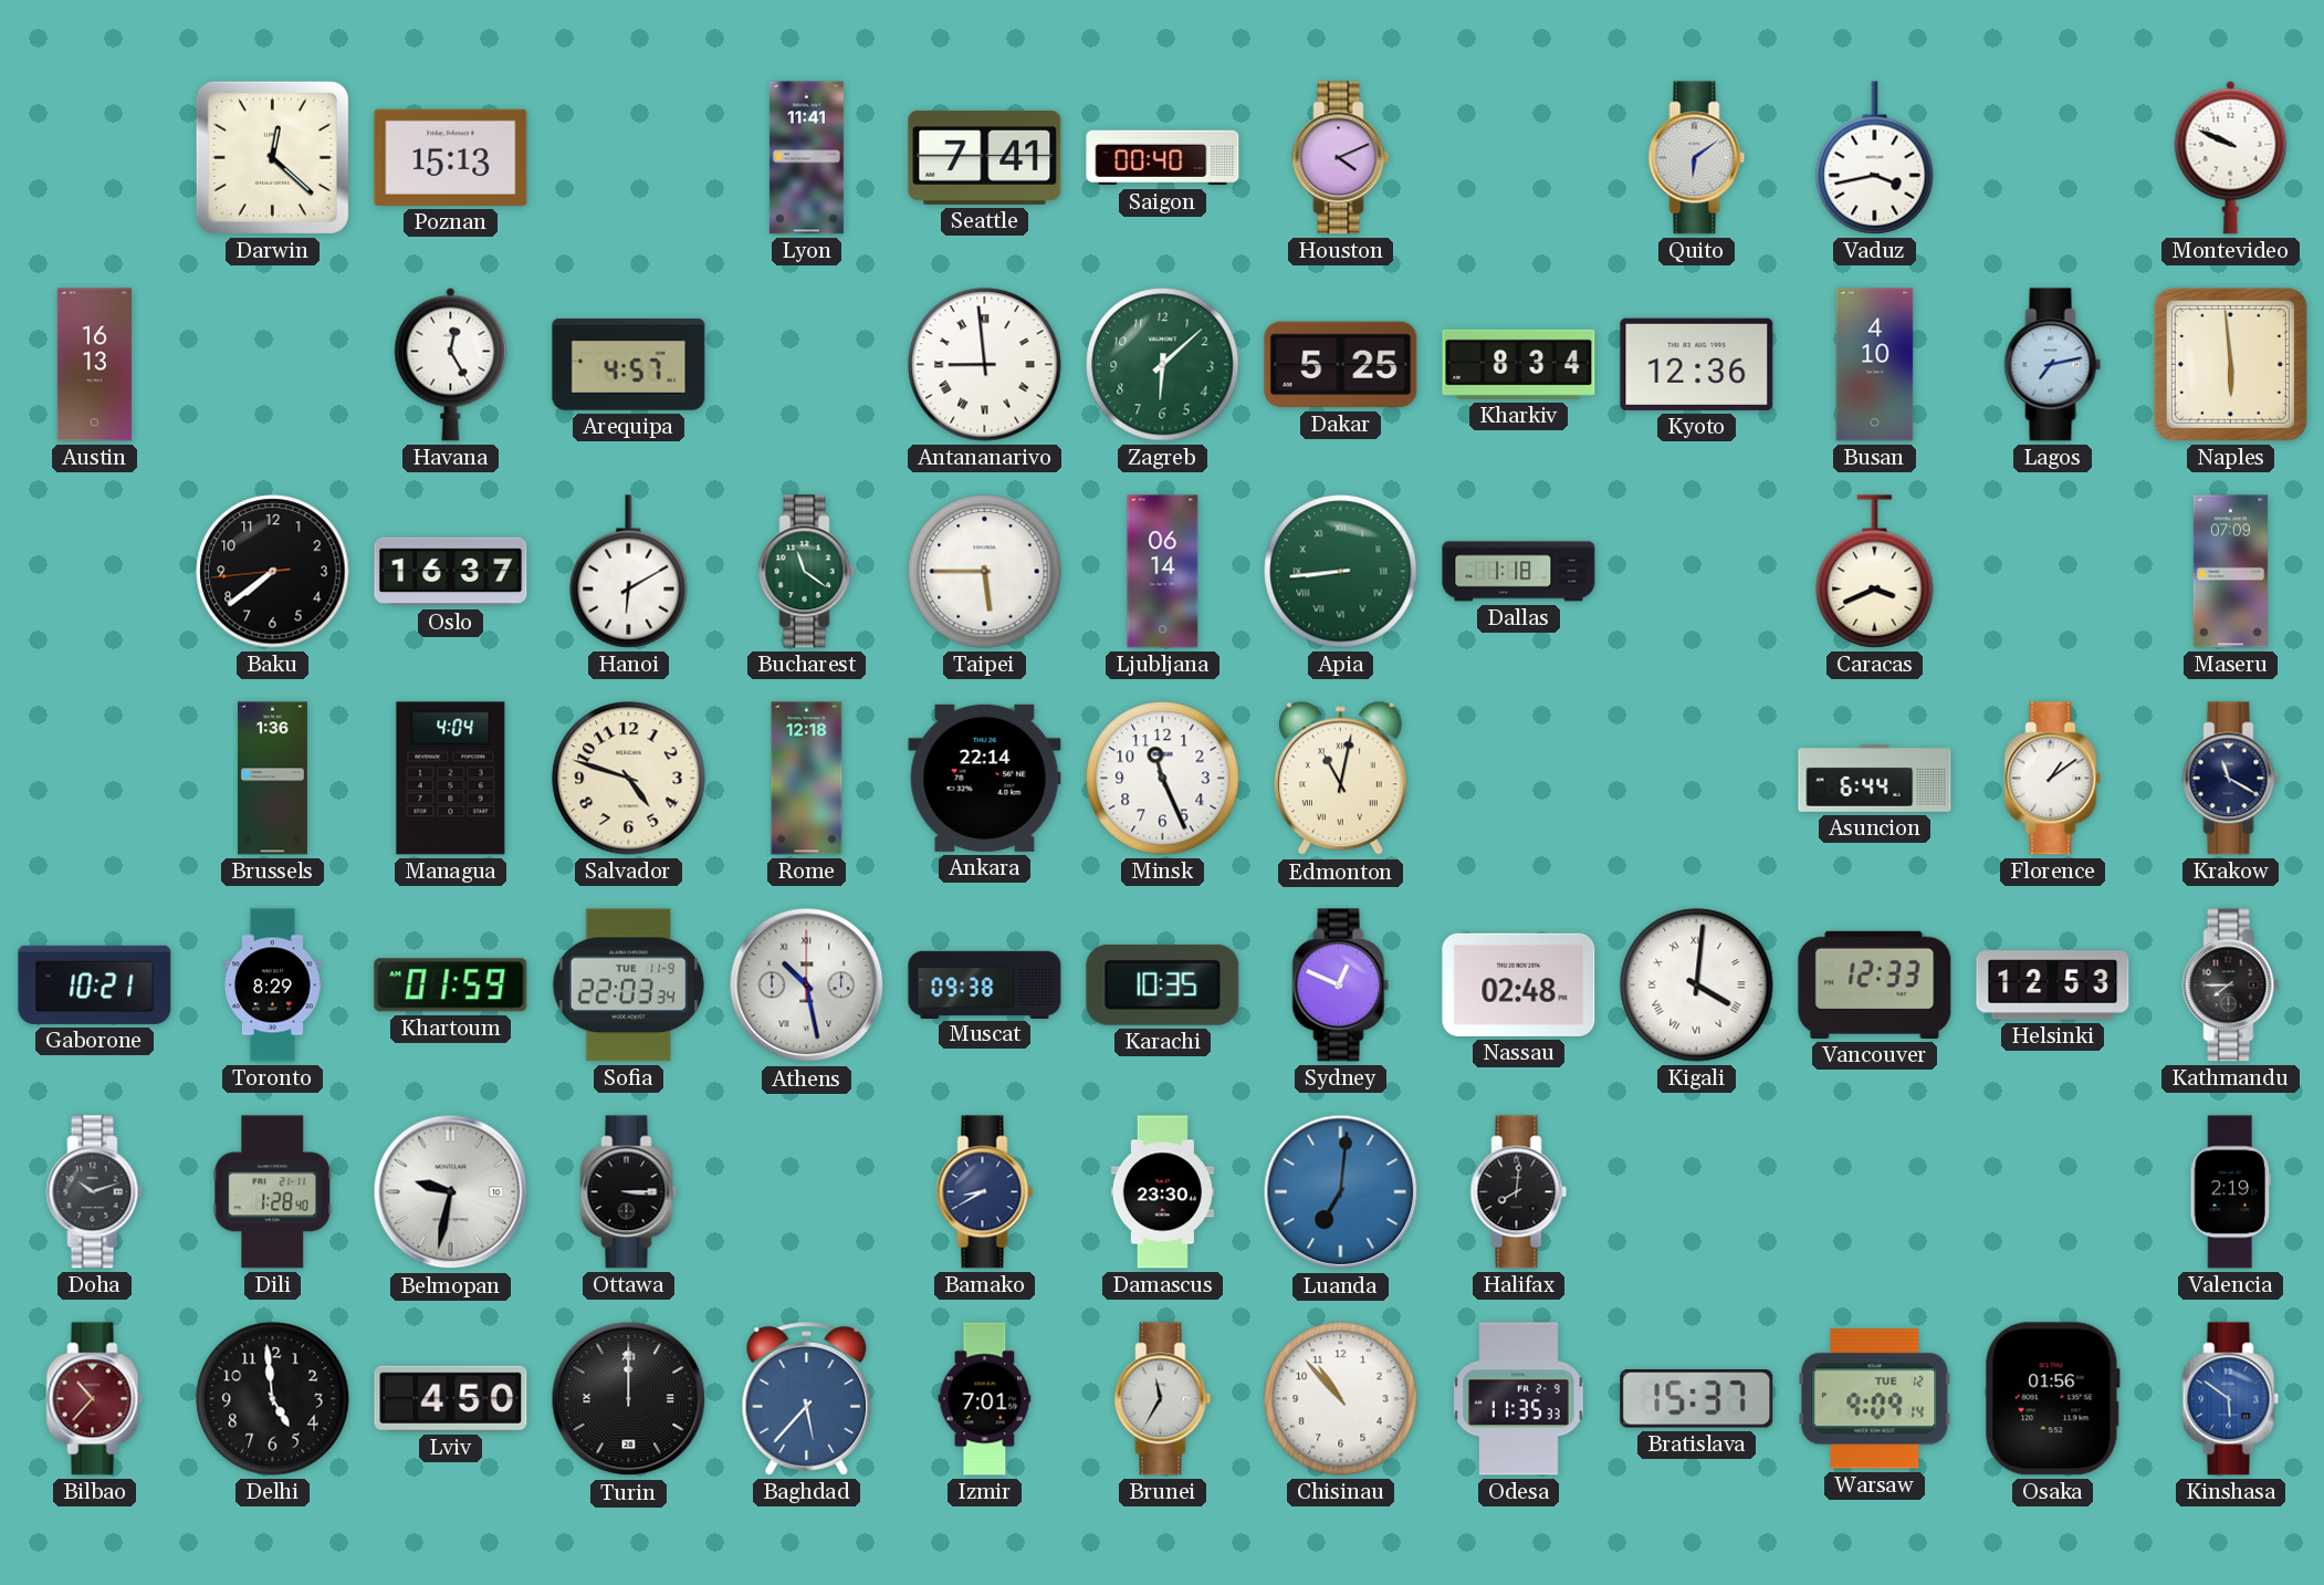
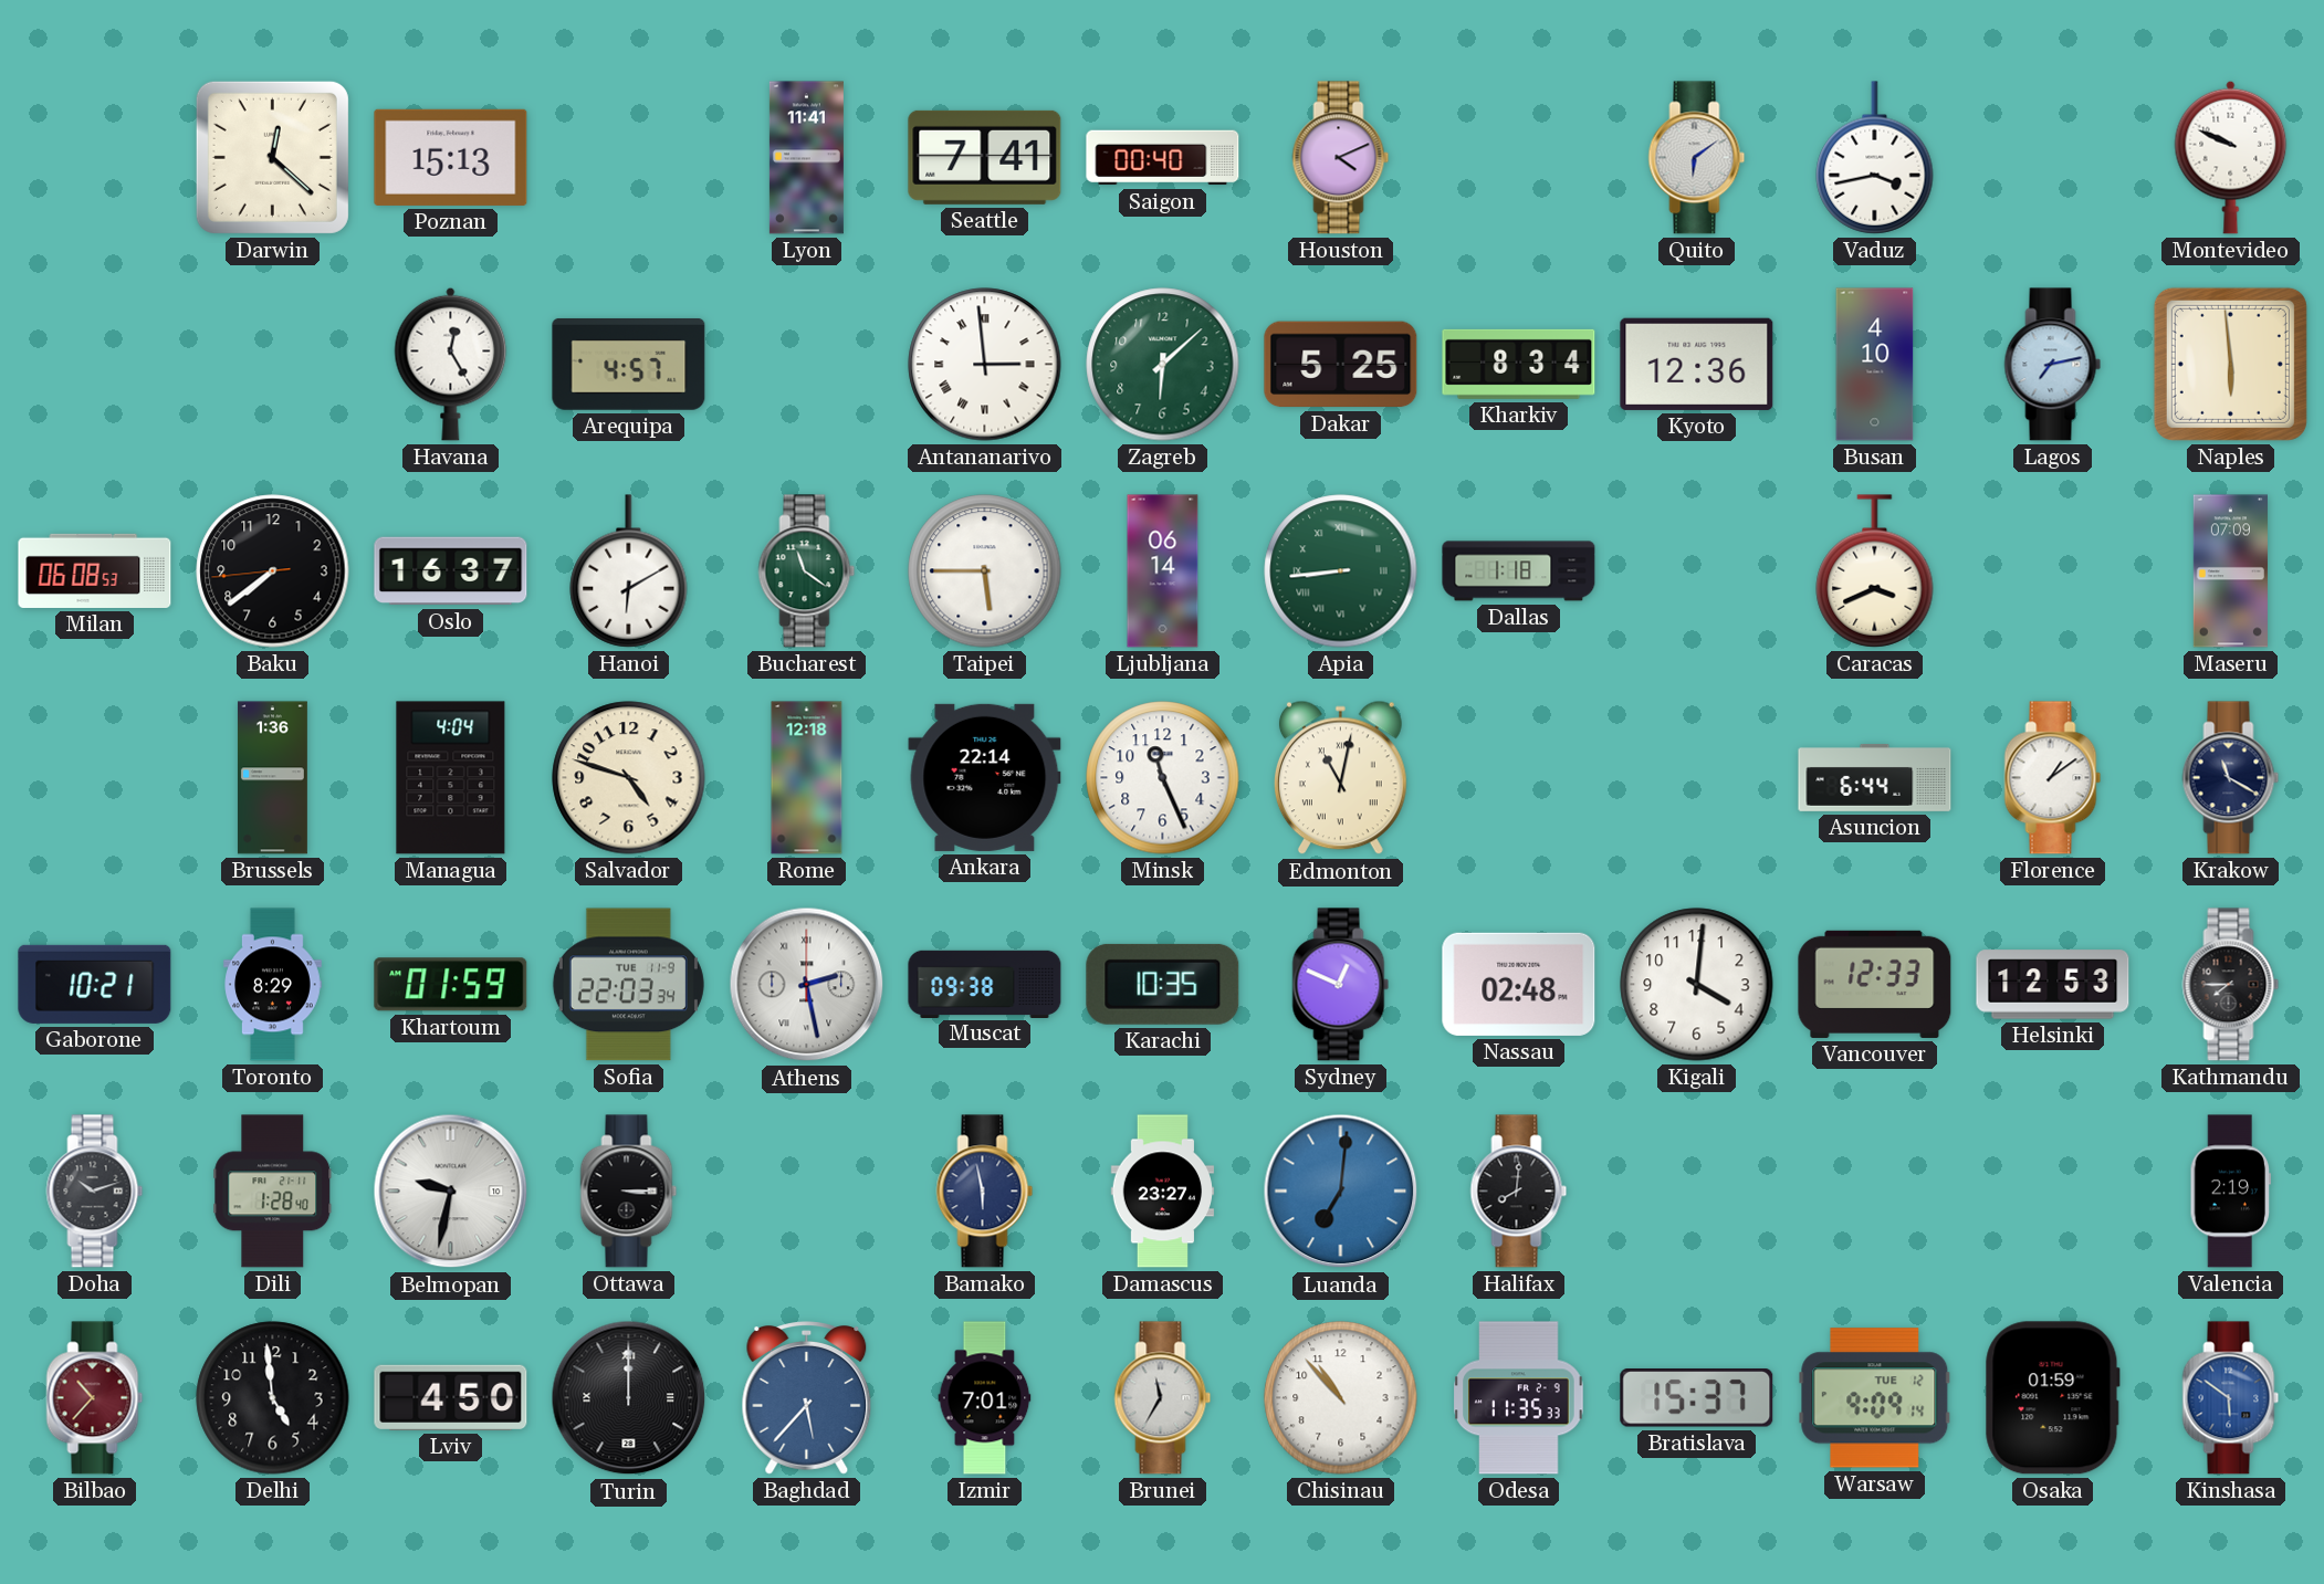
Austin: 16:13 -> none
Antananarivo: 8:59 -> 2:59
Milan: none -> 06:08
Athens: 10:28 -> 2:28
Kigali numerals: Roman -> Arabic
Bamako: 8:40 -> 5:58
Damascus: 23:30 -> 23:27
Osaka: 01:56 -> 01:59
